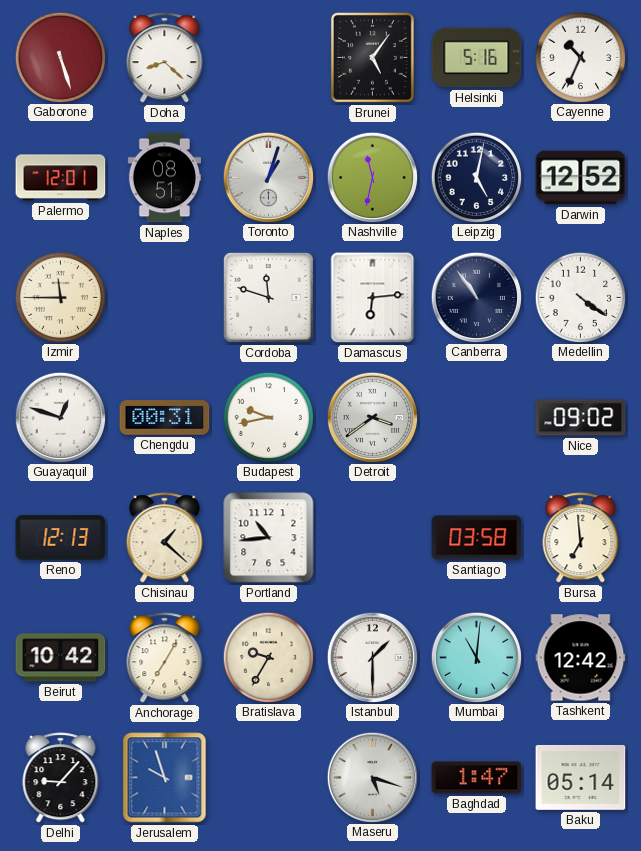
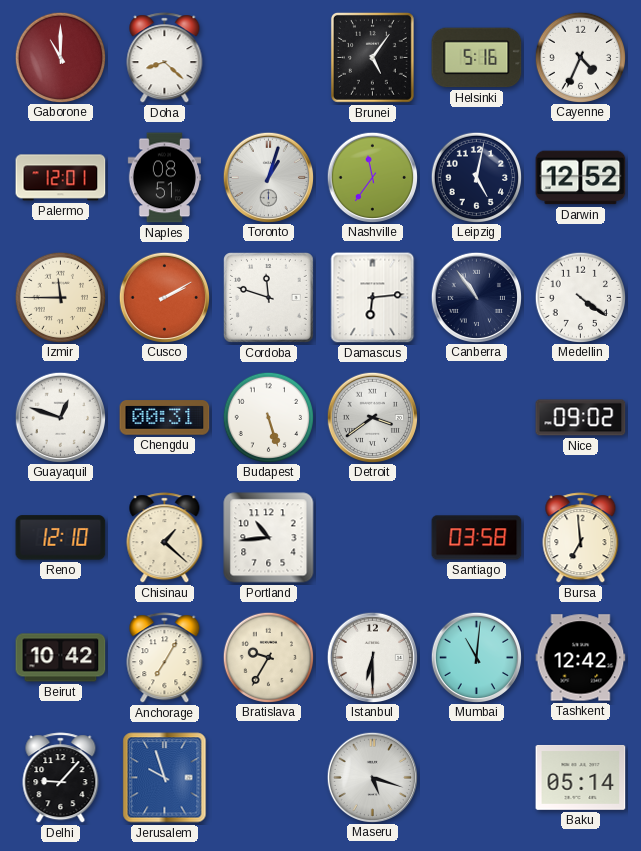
Gaborone: 5:27 -> 11:00
Cayenne: 10:34 -> 4:34
Nashville: 11:32 -> 11:36
Cusco: none -> 2:10
Budapest: 9:43 -> 5:27
Reno: 12:13 -> 12:10
Istanbul: 1:30 -> 6:30
Baghdad: 1:47 -> none
